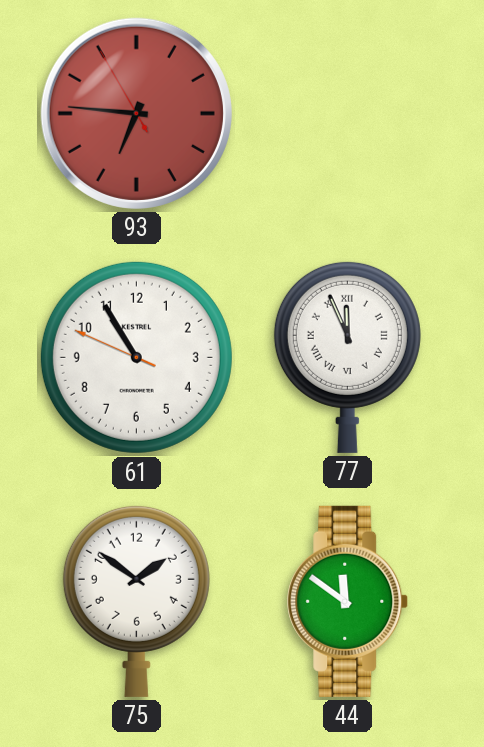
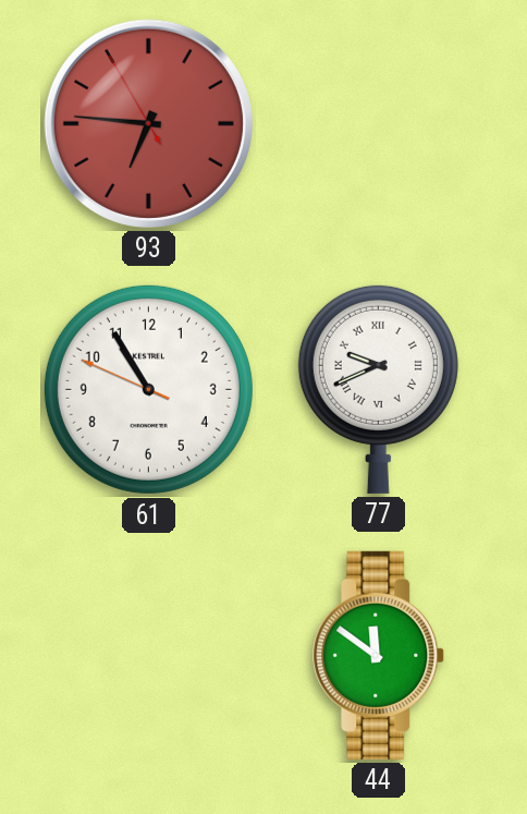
77: 11:56 -> 9:41
75: 1:51 -> none
